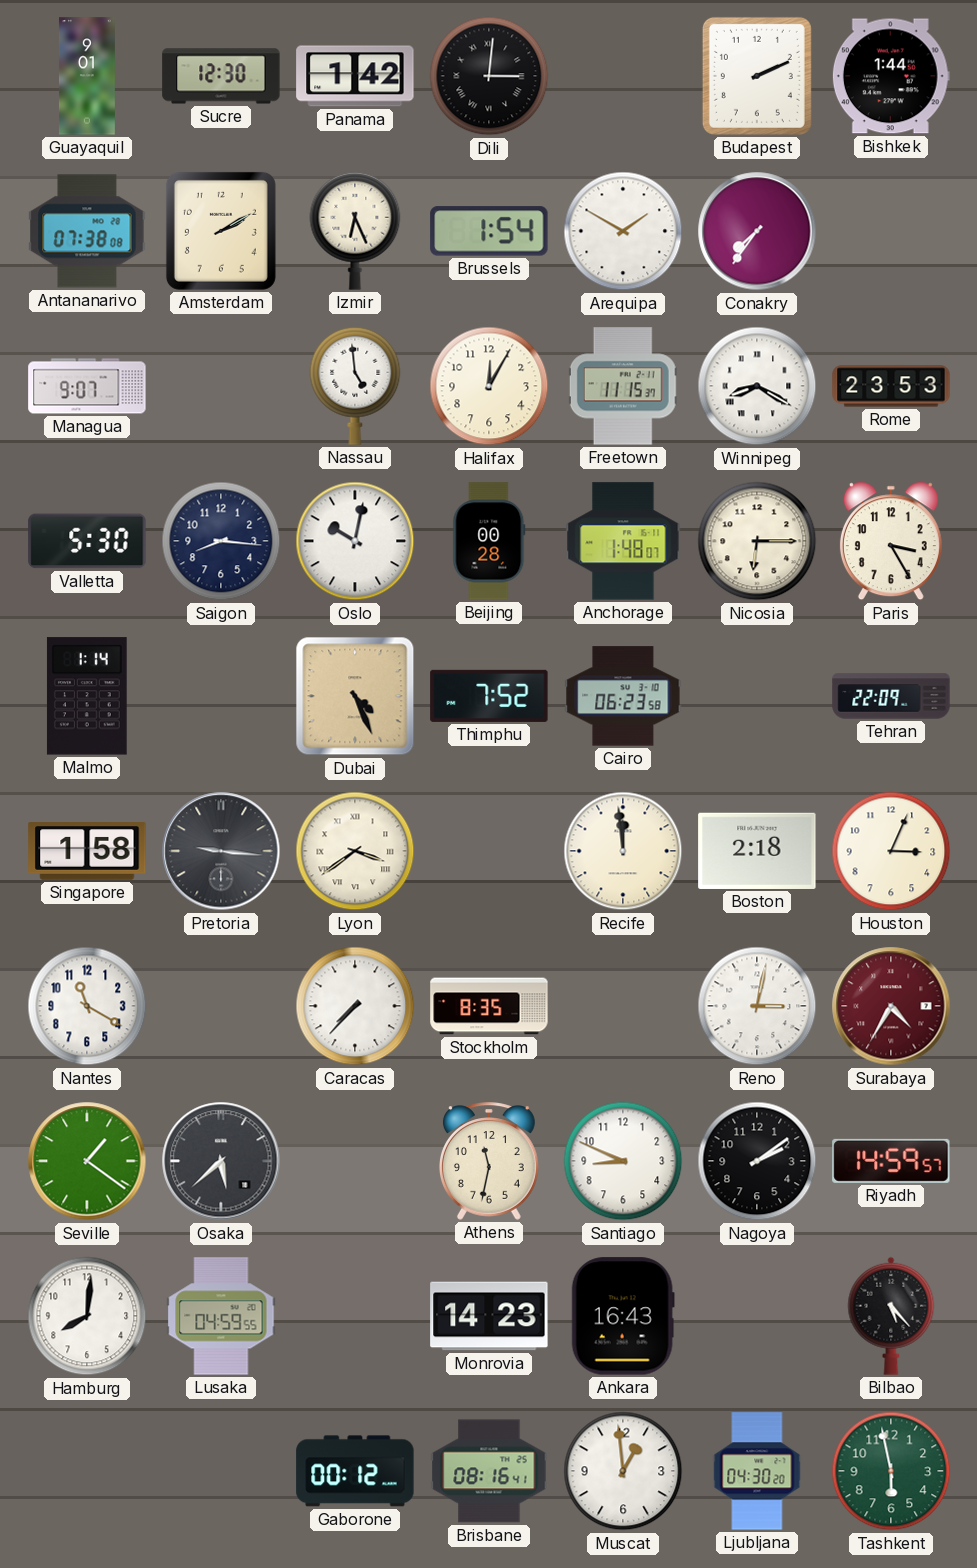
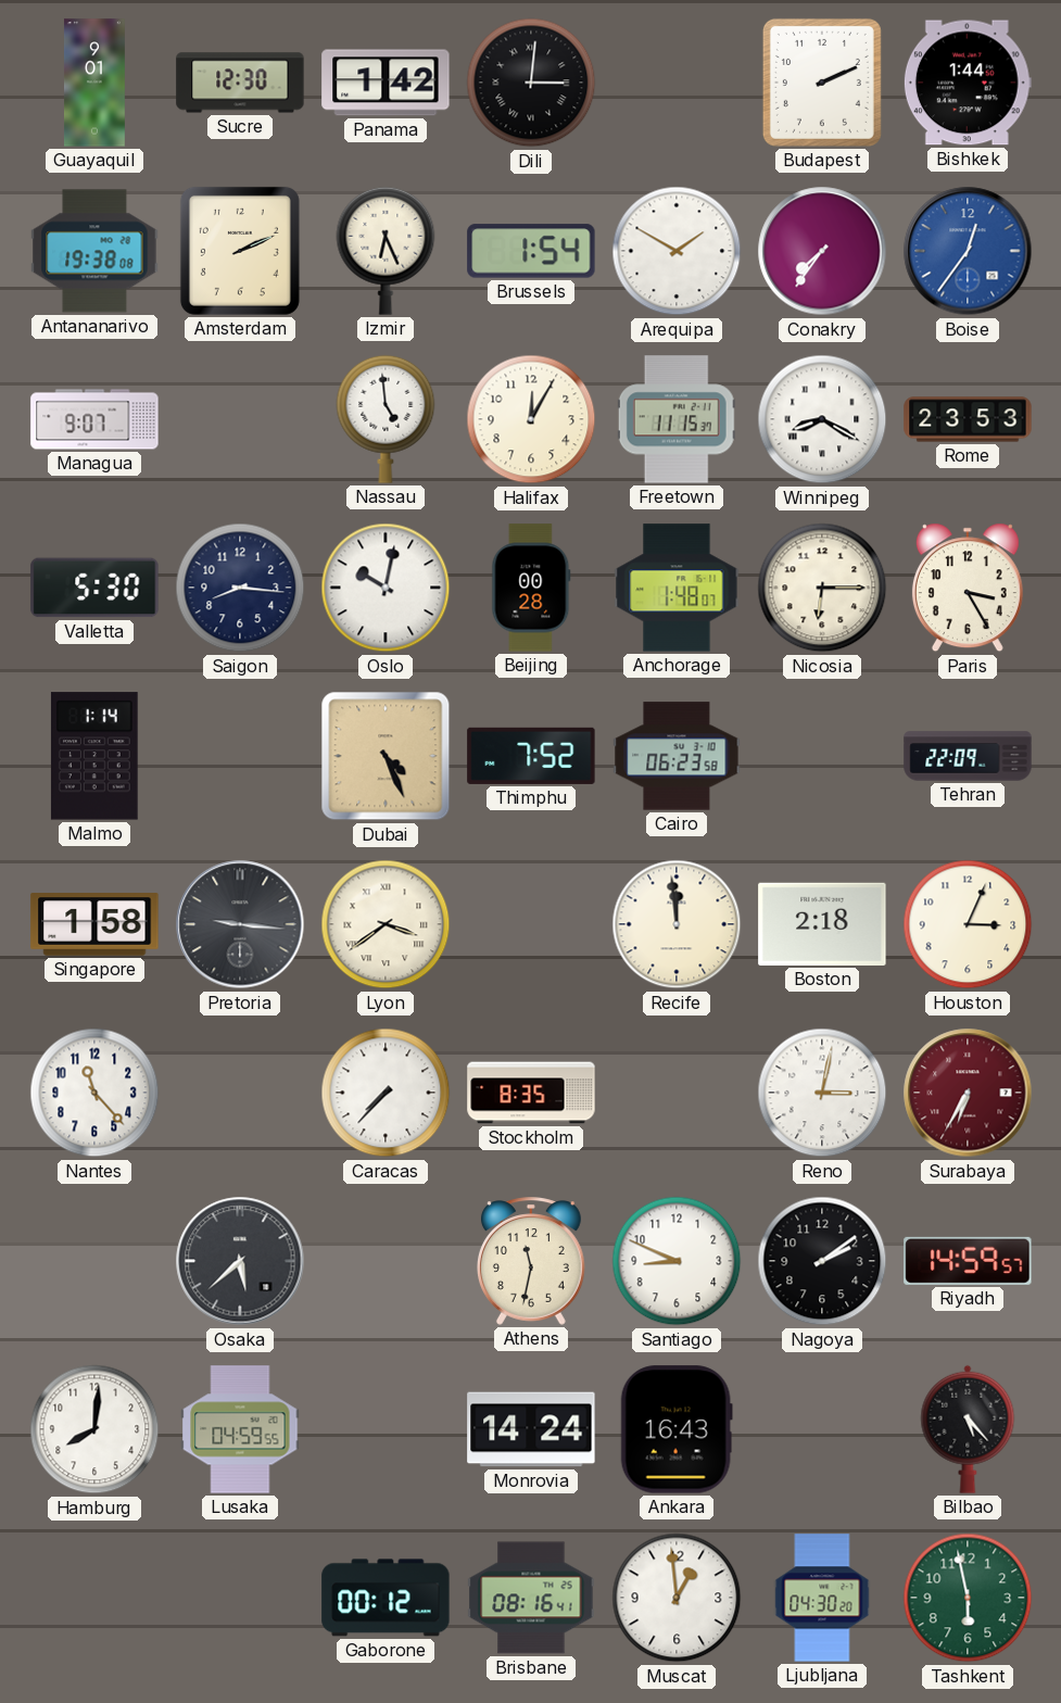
Antananarivo: 07:38 -> 19:38
Amsterdam: 2:10 -> 2:11
Boise: none -> 12:36
Nantes: 11:20 -> 11:23
Surabaya: 4:35 -> 6:35
Seville: 1:21 -> none
Monrovia: 14:23 -> 14:24
